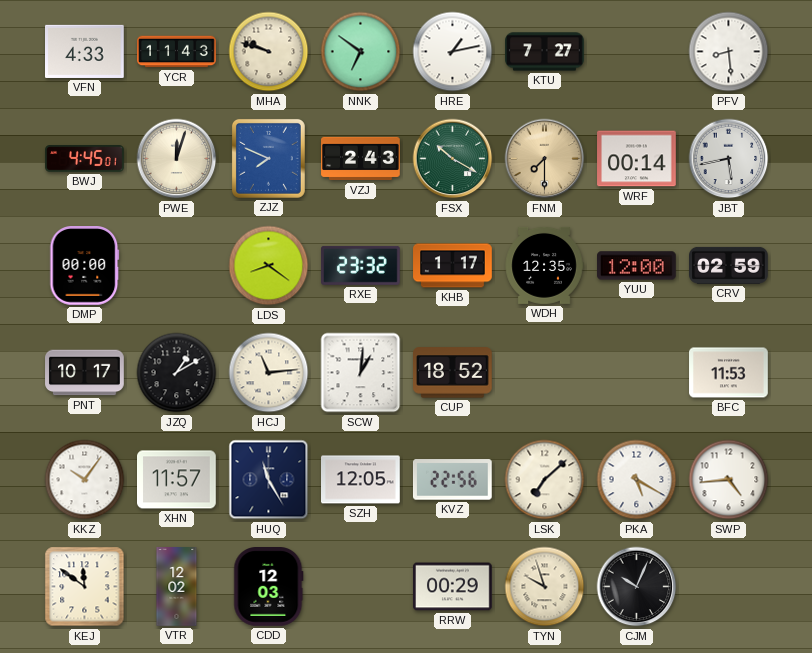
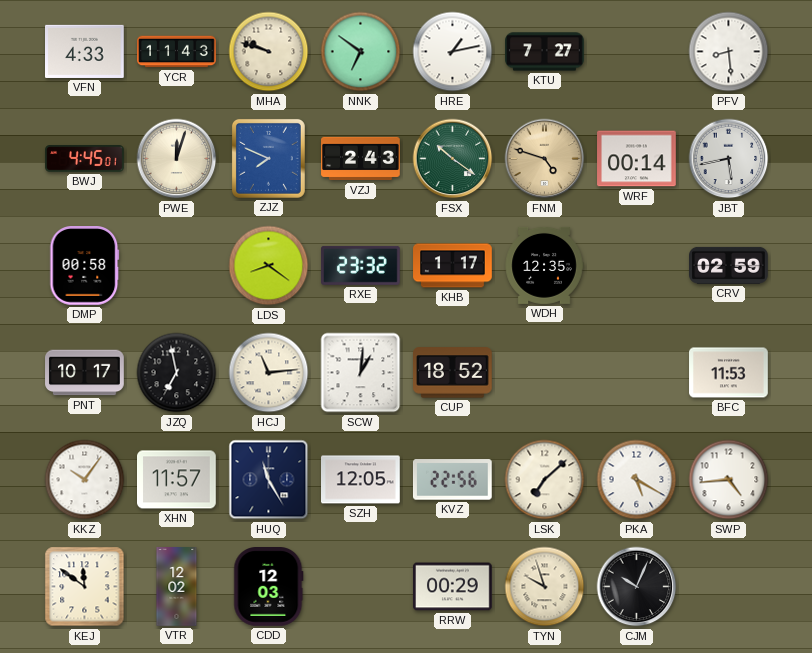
FSX: 10:20 -> 10:21
FNM: 7:30 -> 4:48
DMP: 00:00 -> 00:58
YUU: 12:00 -> none
JZQ: 1:10 -> 6:58
